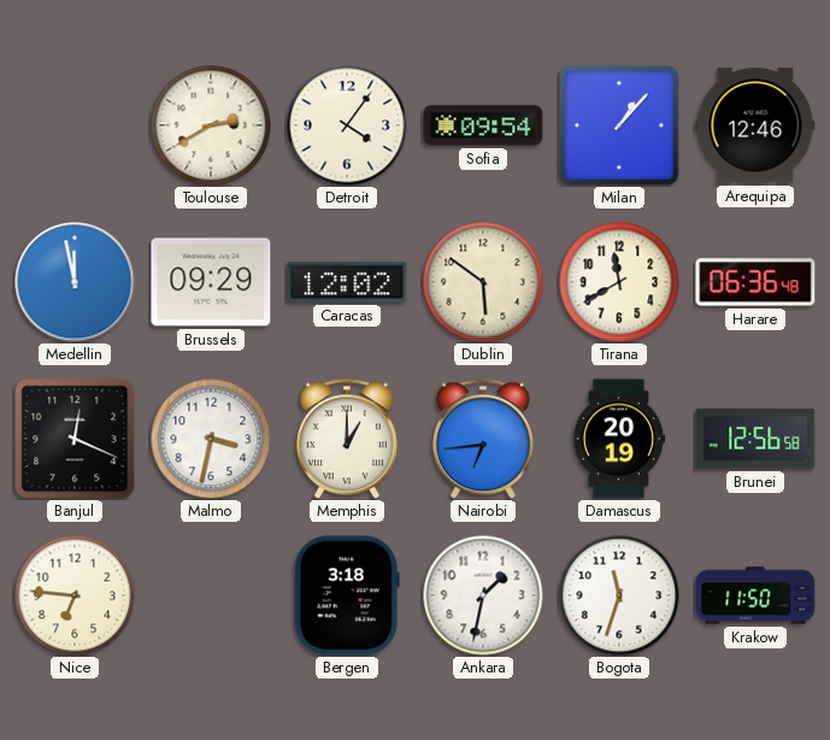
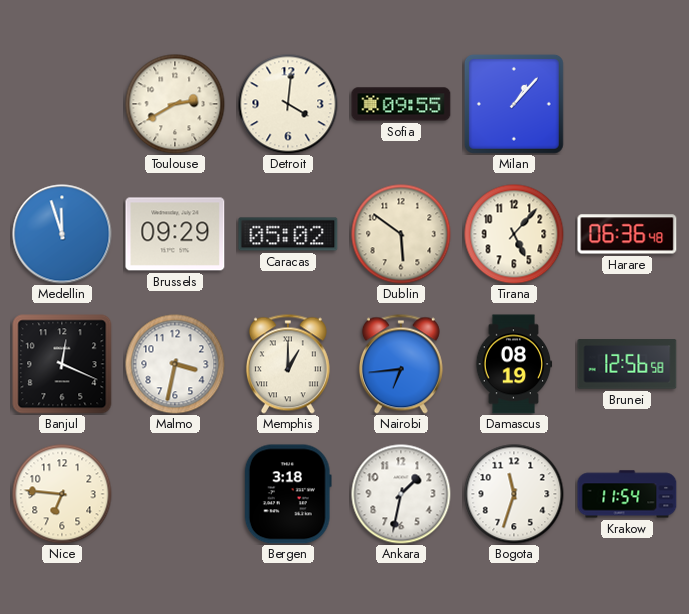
Detroit: 4:06 -> 4:01
Sofia: 09:54 -> 09:55
Arequipa: 12:46 -> none
Medellin: 11:58 -> 11:57
Caracas: 12:02 -> 05:02
Tirana: 11:40 -> 5:07
Damascus: 20:19 -> 08:19
Krakow: 11:50 -> 11:54
